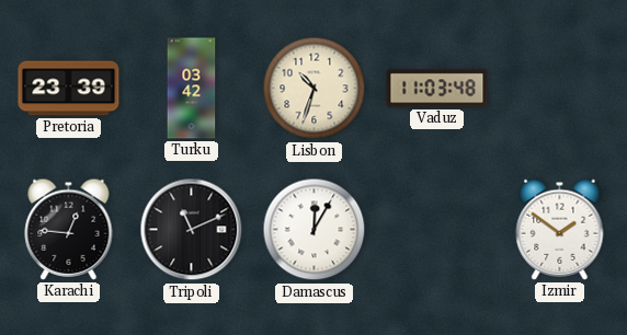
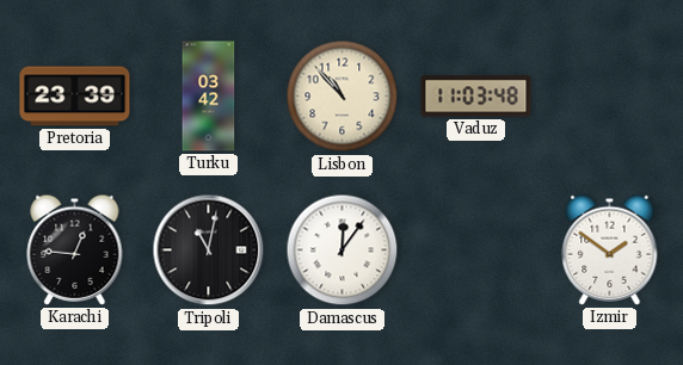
Lisbon: 10:33 -> 10:53
Tripoli: 11:11 -> 11:02
Damascus: 12:05 -> 12:06
